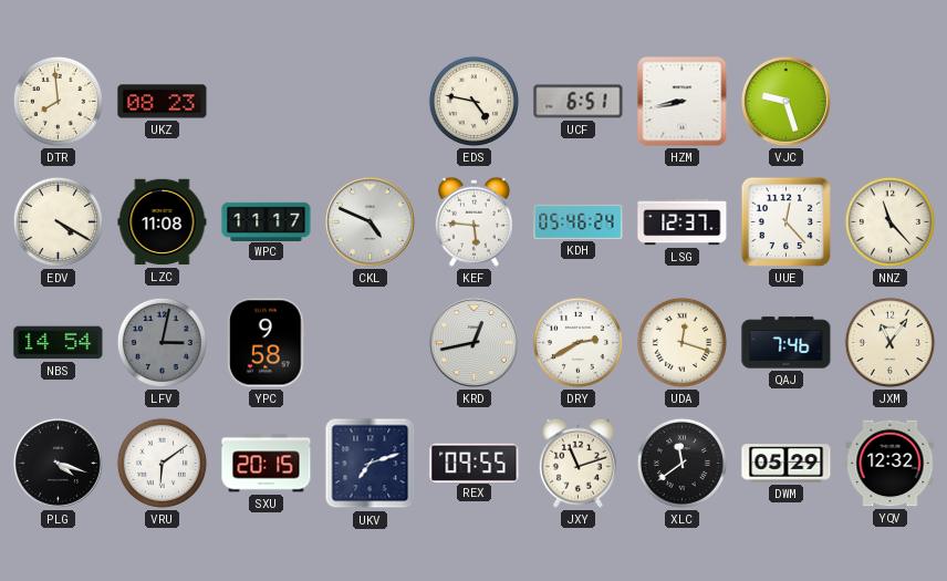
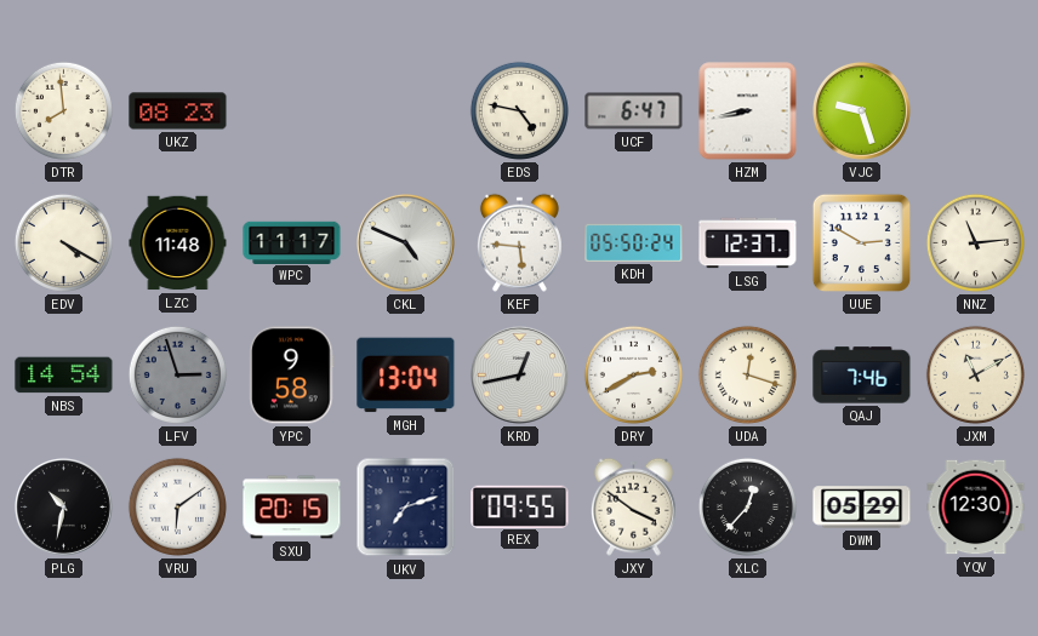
UCF: 6:51 -> 6:47
LZC: 11:08 -> 11:48
KDH: 05:46 -> 05:50
UUE: 12:23 -> 2:50
NNZ: 11:23 -> 11:14
LFV: 3:02 -> 2:57
MGH: none -> 13:04
JXM: 11:06 -> 11:10
PLG: 4:18 -> 10:32
JXY: 11:12 -> 3:51
XLC: 11:39 -> 12:37
YQV: 12:32 -> 12:30
